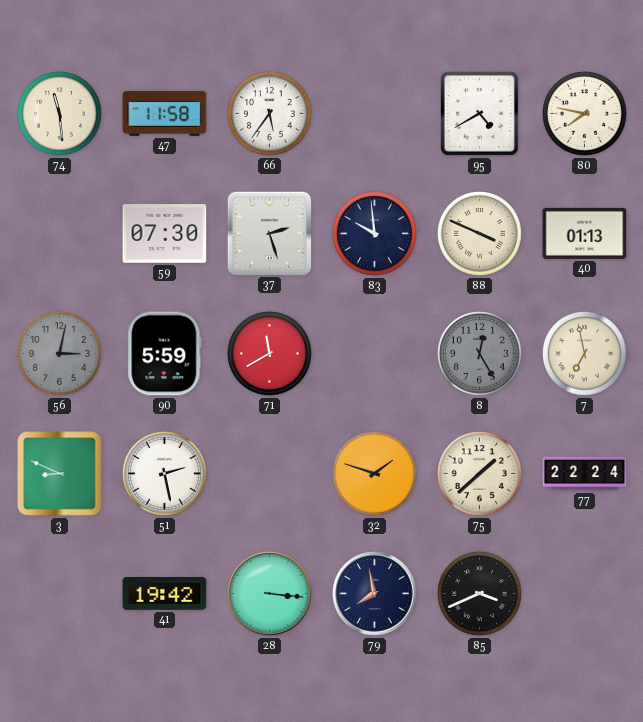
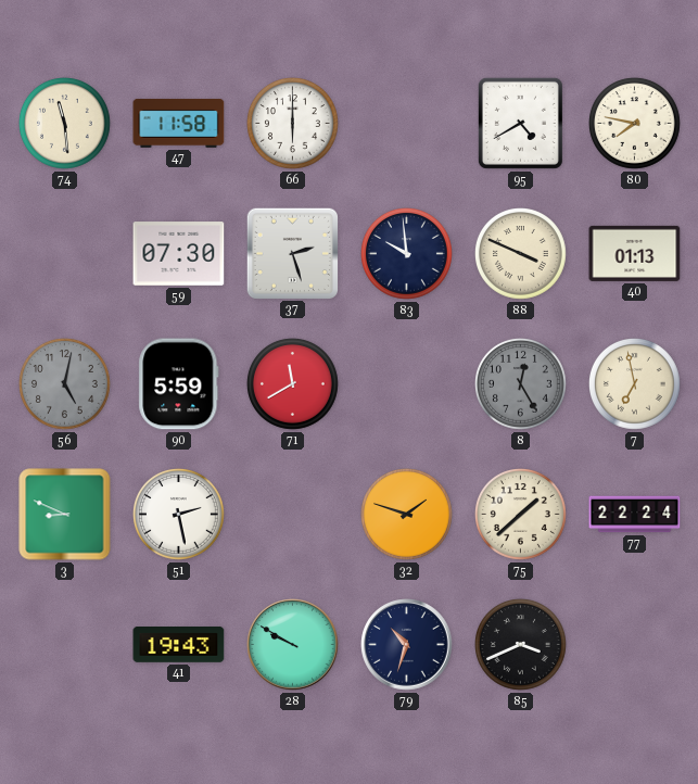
66: 5:36 -> 6:00
56: 3:02 -> 5:02
41: 19:42 -> 19:43
28: 3:16 -> 9:50
79: 7:58 -> 10:33
